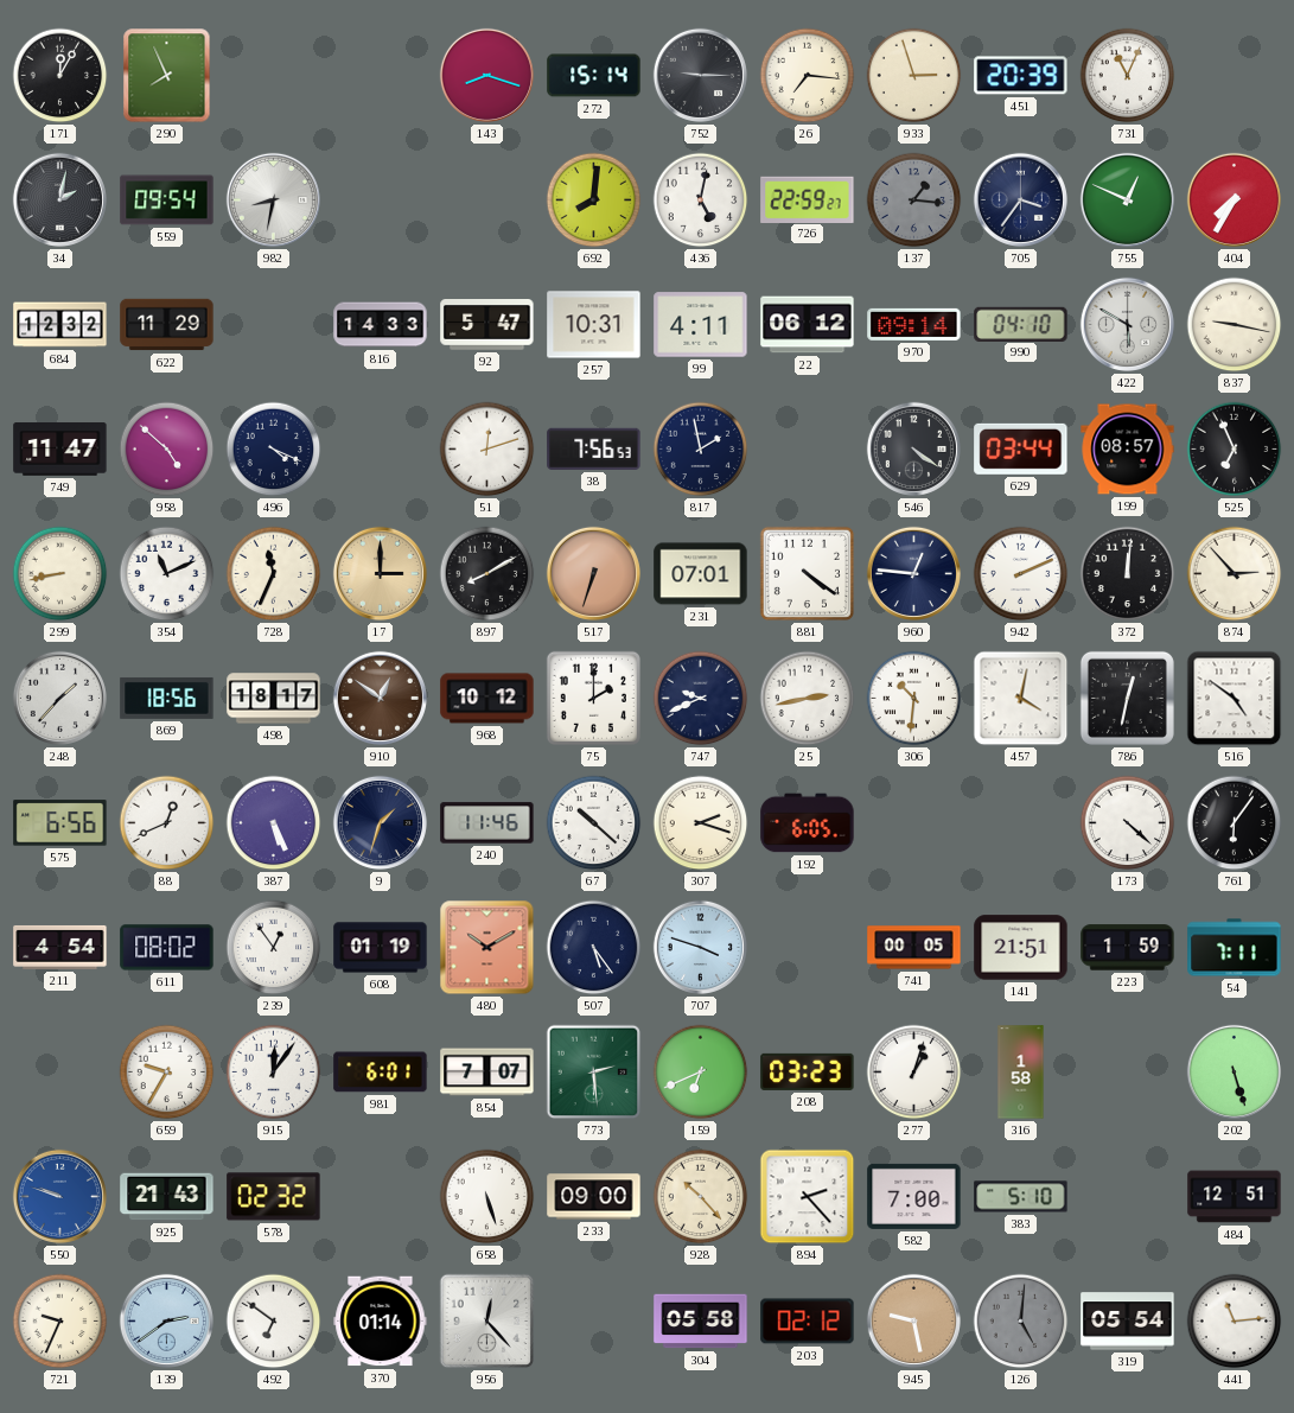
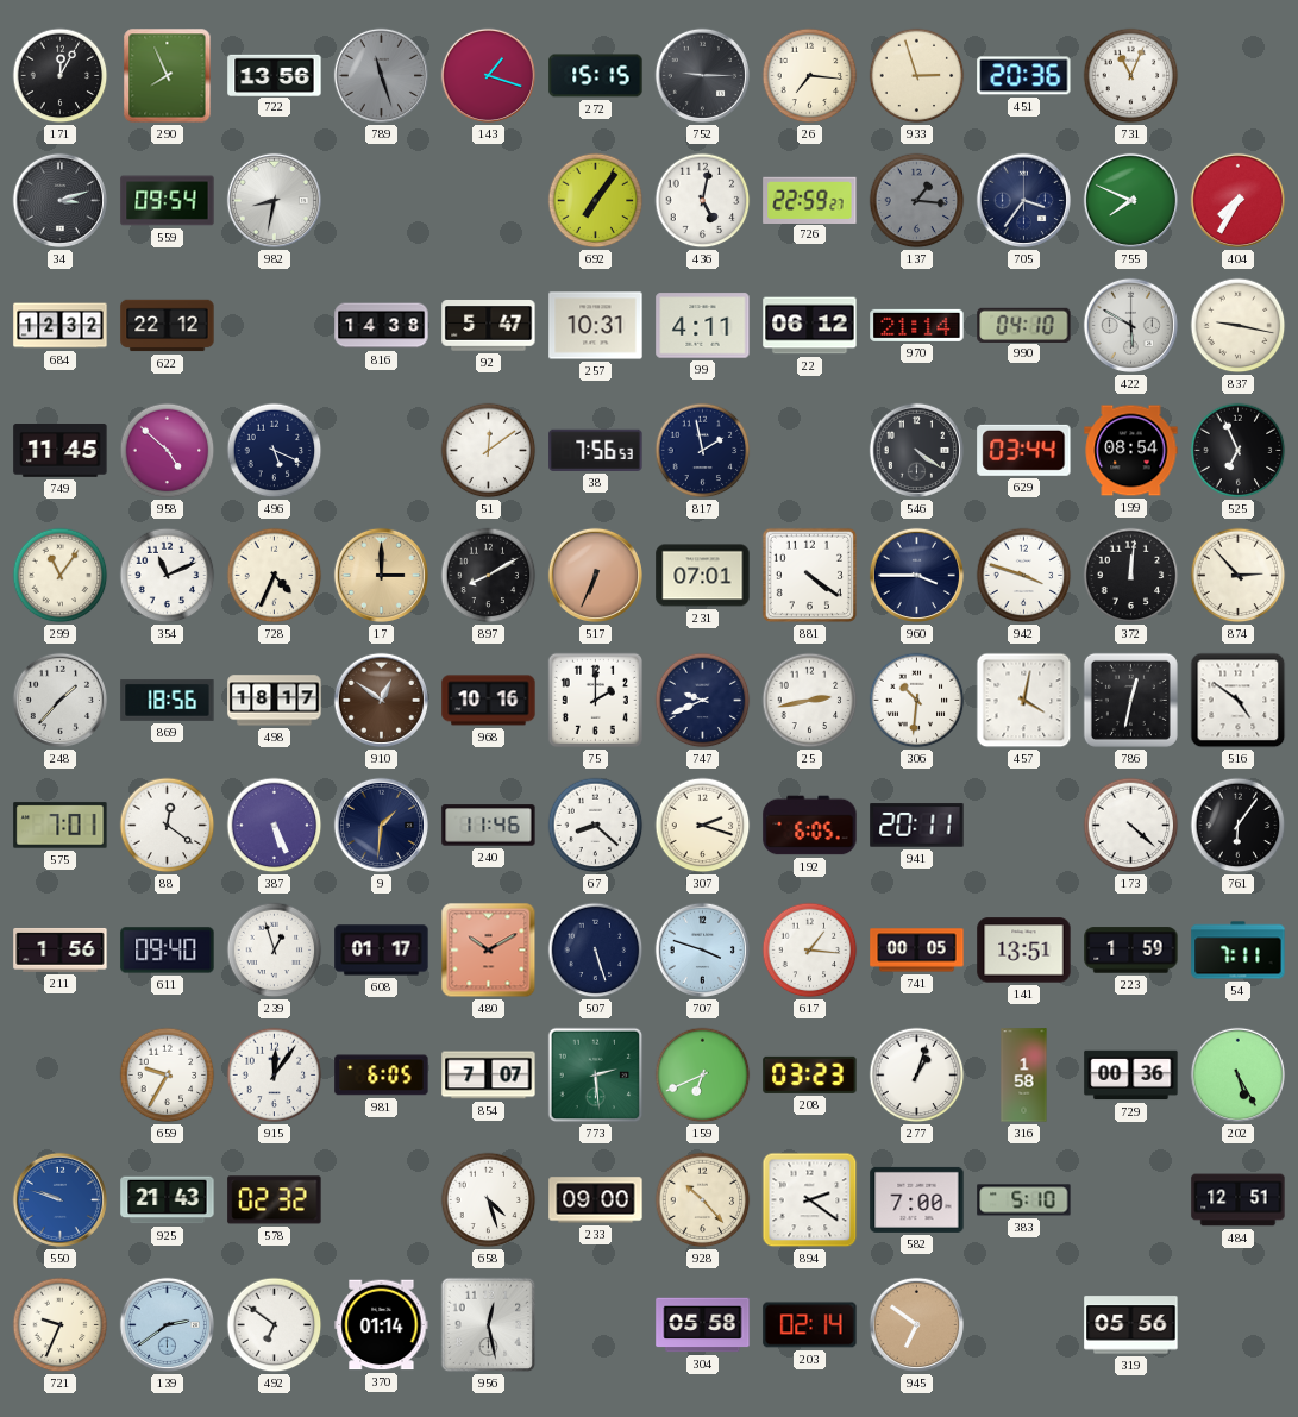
722: none -> 13:56
789: none -> 11:27
143: 8:18 -> 1:18
272: 15:14 -> 15:15
451: 20:39 -> 20:36
34: 2:02 -> 3:12
692: 8:01 -> 7:06
755: 12:49 -> 7:49
622: 11:29 -> 22:12
816: 14:33 -> 14:38
970: 09:14 -> 21:14
749: 11:47 -> 11:45
496: 4:19 -> 5:19
51: 12:12 -> 12:09
199: 08:57 -> 08:54
299: 8:43 -> 11:06
728: 11:34 -> 4:34
517: 6:33 -> 6:34
960: 12:46 -> 3:45
942: 2:11 -> 3:48
968: 10:12 -> 10:16
575: 6:56 -> 7:01
88: 12:41 -> 12:21
9: 1:33 -> 1:31
67: 10:22 -> 8:22
941: none -> 20:11
211: 4:54 -> 1:56
611: 08:02 -> 09:40
239: 12:54 -> 12:57
608: 01:19 -> 01:17
507: 5:24 -> 5:27
617: none -> 1:16
141: 21:51 -> 13:51
981: 6:01 -> 6:05
729: none -> 00:36
202: 5:27 -> 5:25
658: 5:27 -> 4:27
894: 2:23 -> 2:21
956: 12:23 -> 12:28
203: 02:12 -> 02:14
945: 9:28 -> 6:51
126: 5:01 -> none
319: 05:54 -> 05:56
441: 11:14 -> none
